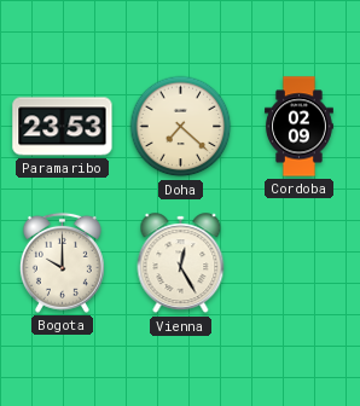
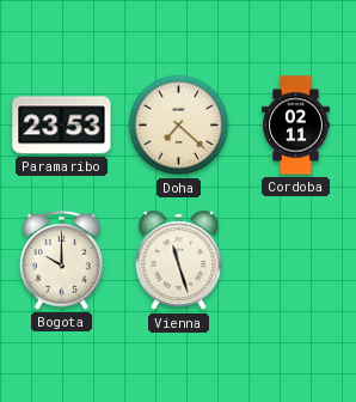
Cordoba: 02:09 -> 02:11
Vienna: 12:25 -> 11:27
